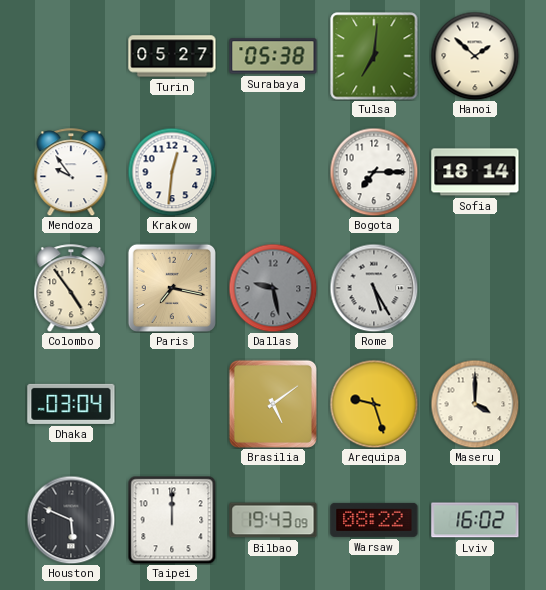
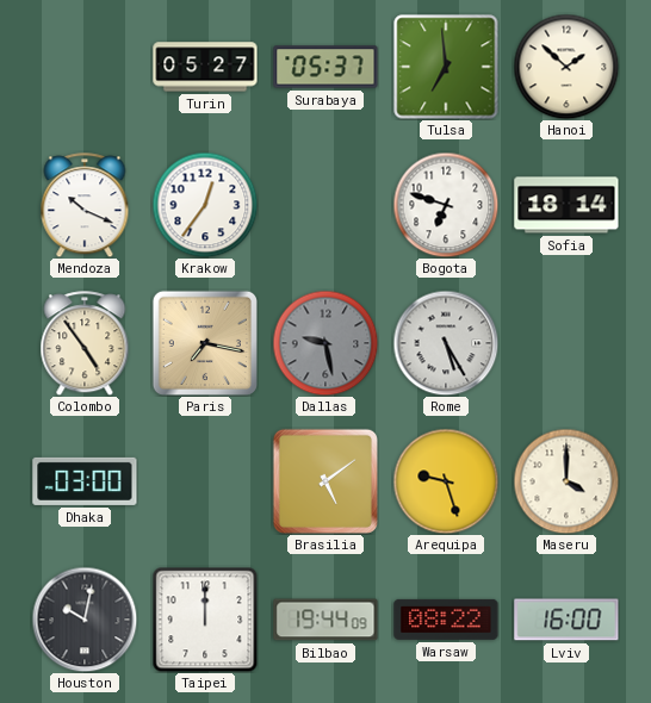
Surabaya: 05:38 -> 05:37
Tulsa: 7:01 -> 6:59
Mendoza: 9:54 -> 10:19
Krakow: 12:31 -> 12:36
Bogota: 7:15 -> 6:48
Dhaka: 03:04 -> 03:00
Houston: 5:49 -> 10:02
Bilbao: 19:43 -> 19:44
Lviv: 16:02 -> 16:00
